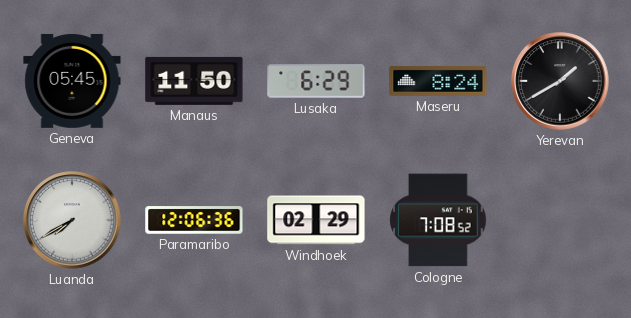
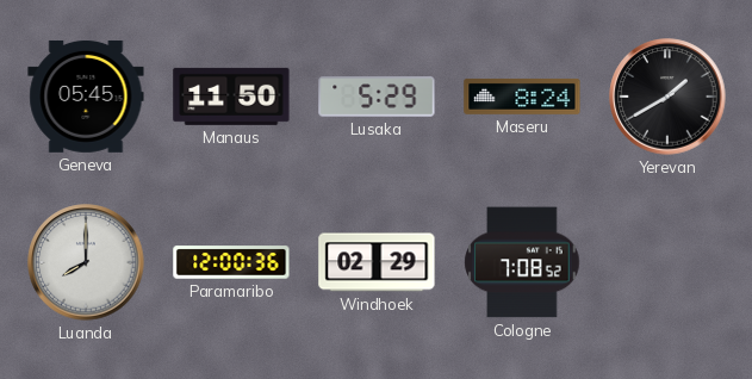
Lusaka: 6:29 -> 5:29
Luanda: 7:40 -> 8:00
Paramaribo: 12:06 -> 12:00
